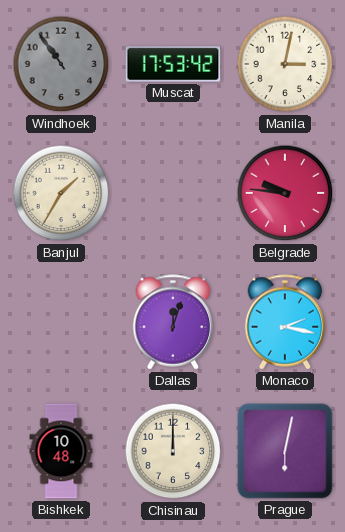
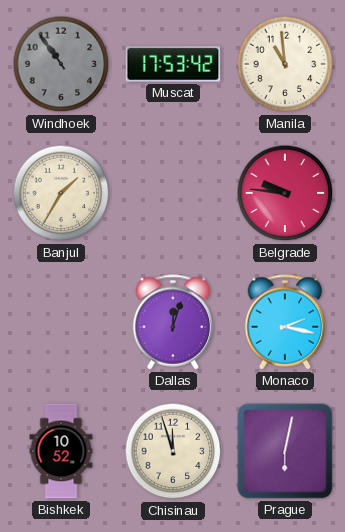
Manila: 3:02 -> 10:59
Bishkek: 10:48 -> 10:52
Chisinau: 12:00 -> 11:57
